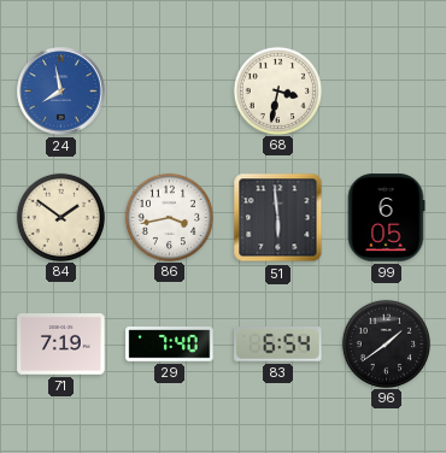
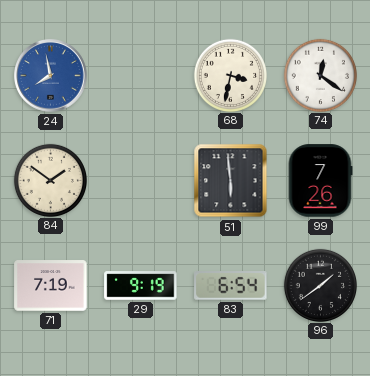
74: none -> 12:21
86: 3:43 -> none
99: 6:05 -> 7:26
29: 7:40 -> 9:19
